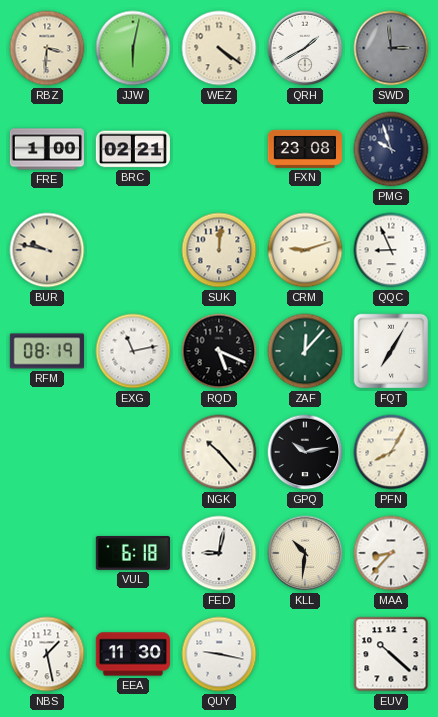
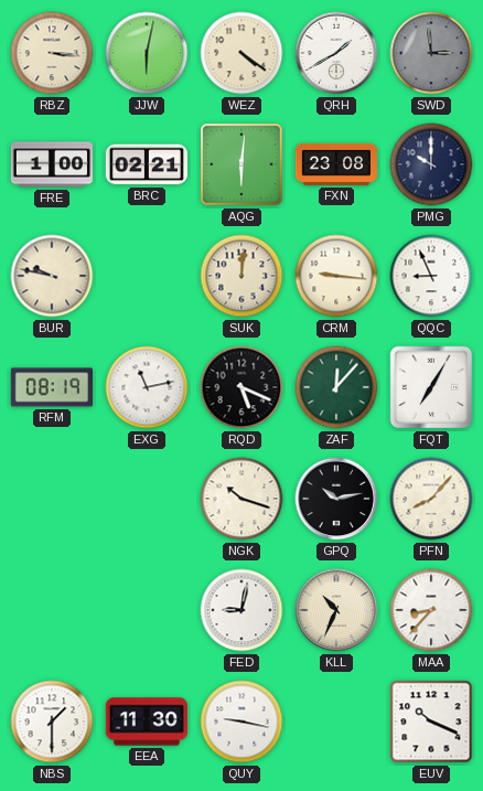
RBZ: 3:31 -> 3:16
AQG: none -> 6:01
PMG: 9:57 -> 10:00
CRM: 9:12 -> 9:16
NGK: 10:23 -> 10:18
PFN: 8:05 -> 8:07
VUL: 6:18 -> none
KLL: 10:31 -> 10:34
NBS: 1:28 -> 1:30
EUV: 10:22 -> 10:19
